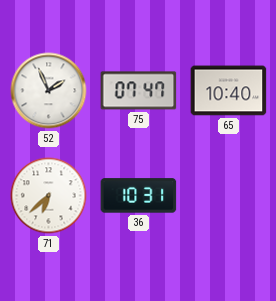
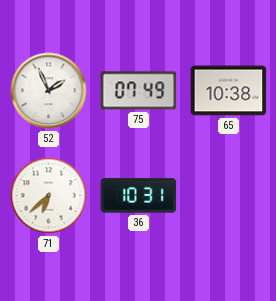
75: 07:47 -> 07:49
65: 10:40 -> 10:38
